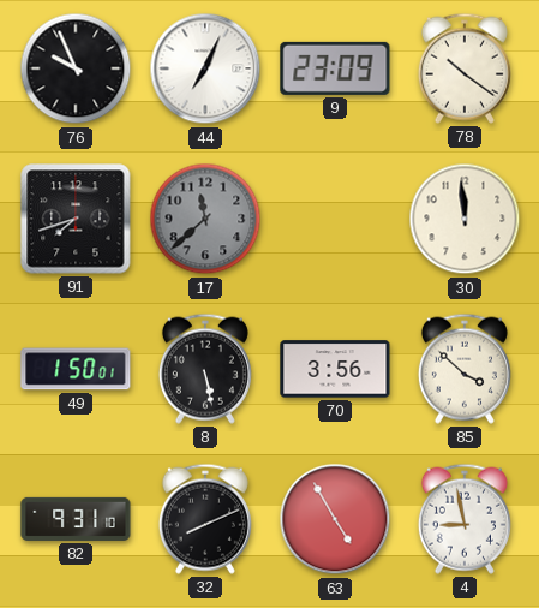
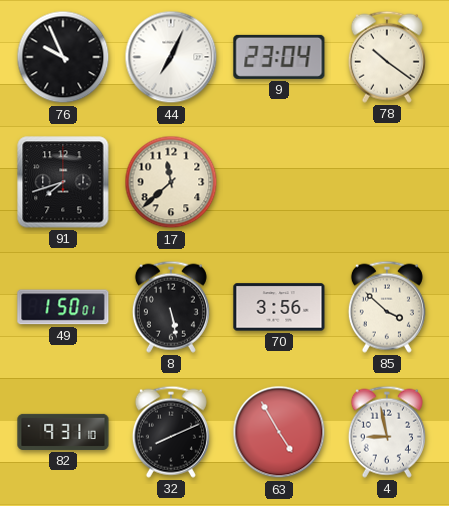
9: 23:09 -> 23:04
17 dial: grey -> cream
30: 11:59 -> none
